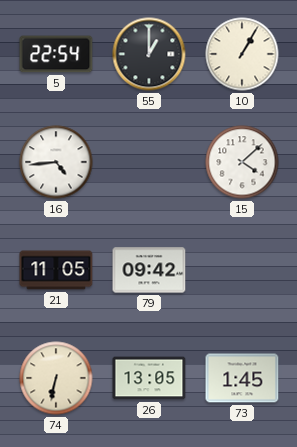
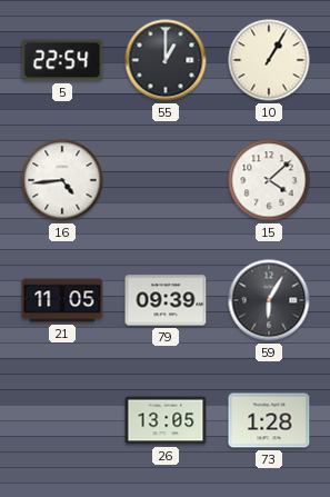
79: 09:42 -> 09:39
59: none -> 6:05
74: 6:32 -> none
73: 1:45 -> 1:28
